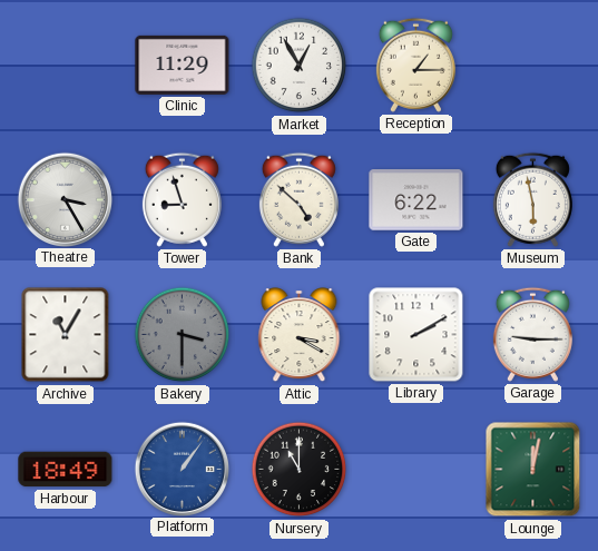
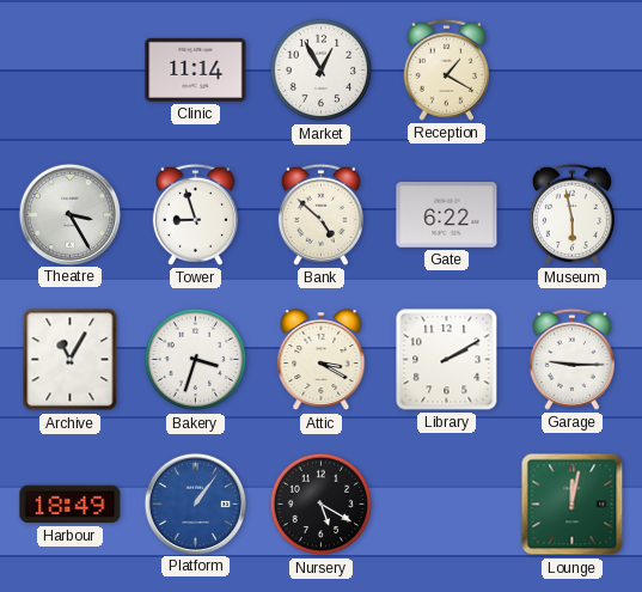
Clinic: 11:29 -> 11:14
Reception: 1:15 -> 1:20
Bakery: 3:30 -> 3:33
Bakery dial: grey -> white
Nursery: 11:00 -> 5:20
